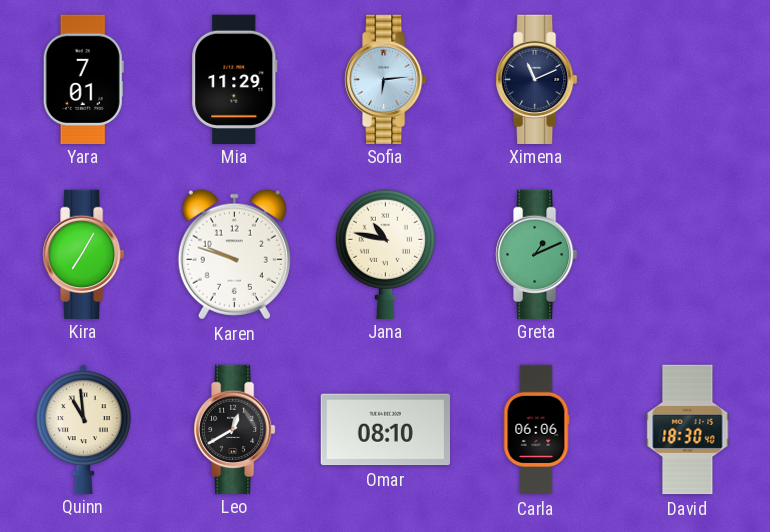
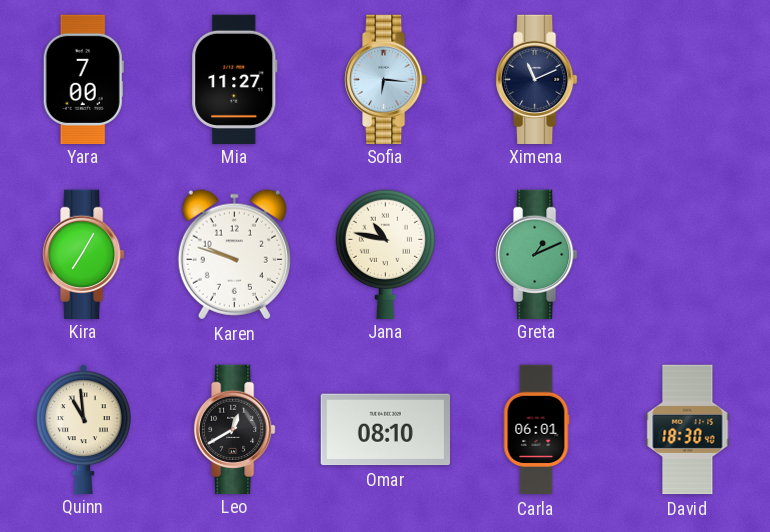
Yara: 7:01 -> 7:00
Mia: 11:29 -> 11:27
Sofia: 6:14 -> 6:16
Carla: 06:06 -> 06:01
